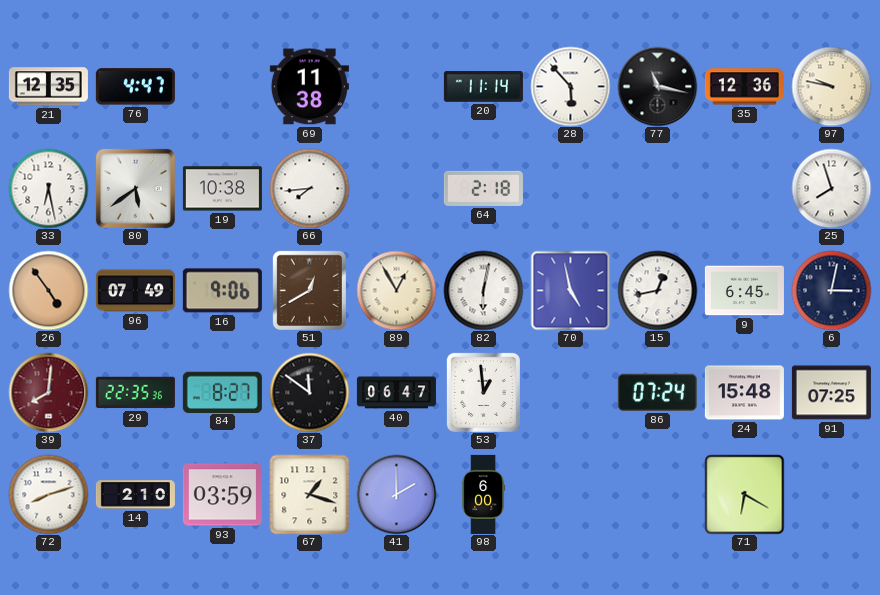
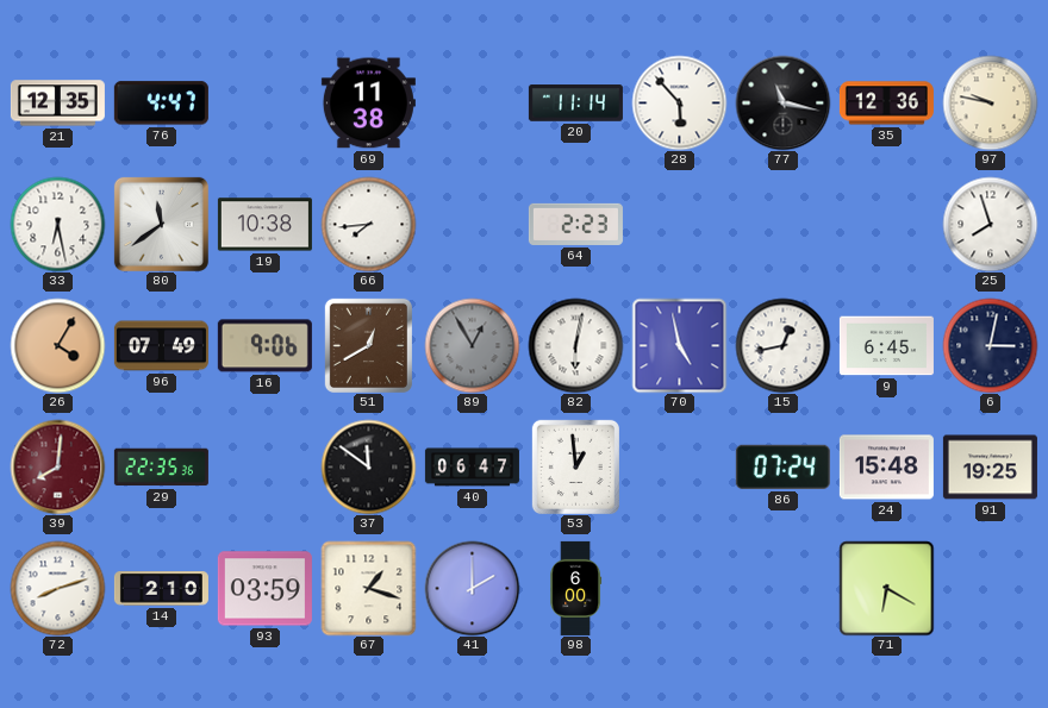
80: 5:39 -> 11:39
64: 2:18 -> 2:23
26: 4:54 -> 4:05
89 dial: cream -> grey
84: 8:27 -> none
91: 07:25 -> 19:25
